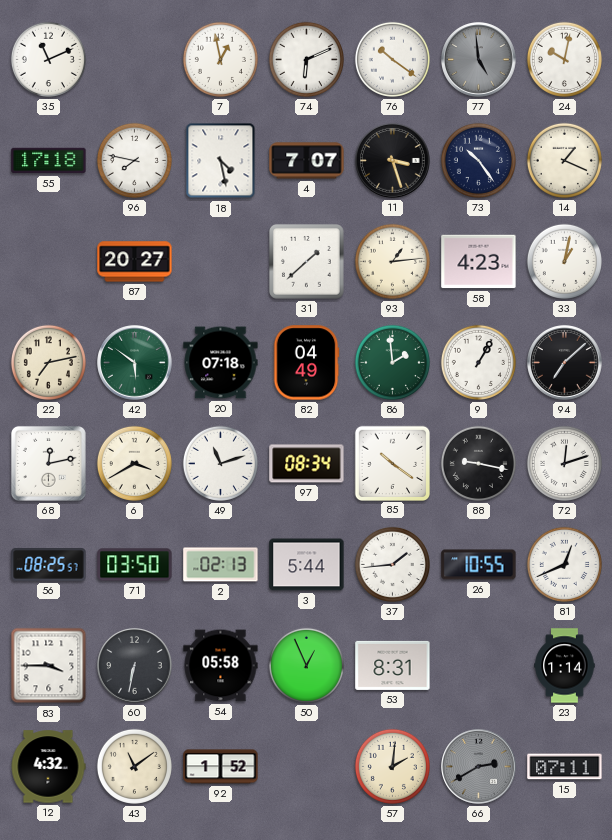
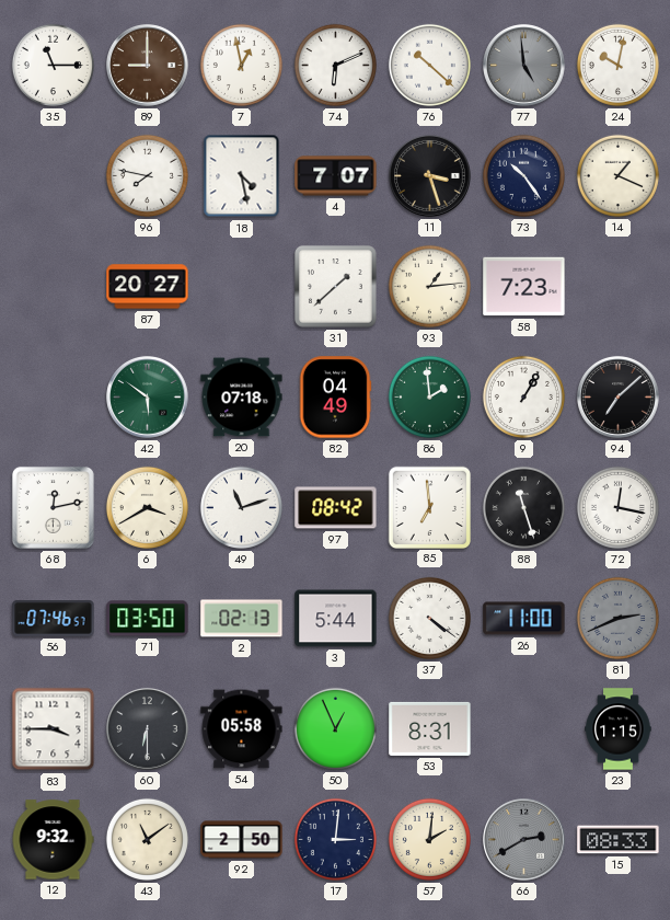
35: 11:11 -> 11:15
89: none -> 9:00
76: 10:21 -> 10:22
55: 17:18 -> none
58: 4:23 -> 7:23
33: 1:02 -> none
22: 7:13 -> none
97: 08:34 -> 08:42
85: 10:21 -> 6:59
88: 9:17 -> 11:27
72: 12:12 -> 12:17
56: 08:25 -> 07:46
37: 1:44 -> 4:21
26: 10:55 -> 11:00
81: 12:41 -> 2:41
81 dial: white -> grey
60: 6:32 -> 6:30
23: 1:14 -> 1:15
12: 4:32 -> 9:32
92: 1:52 -> 2:50
17: none -> 3:01
15: 07:11 -> 08:33
